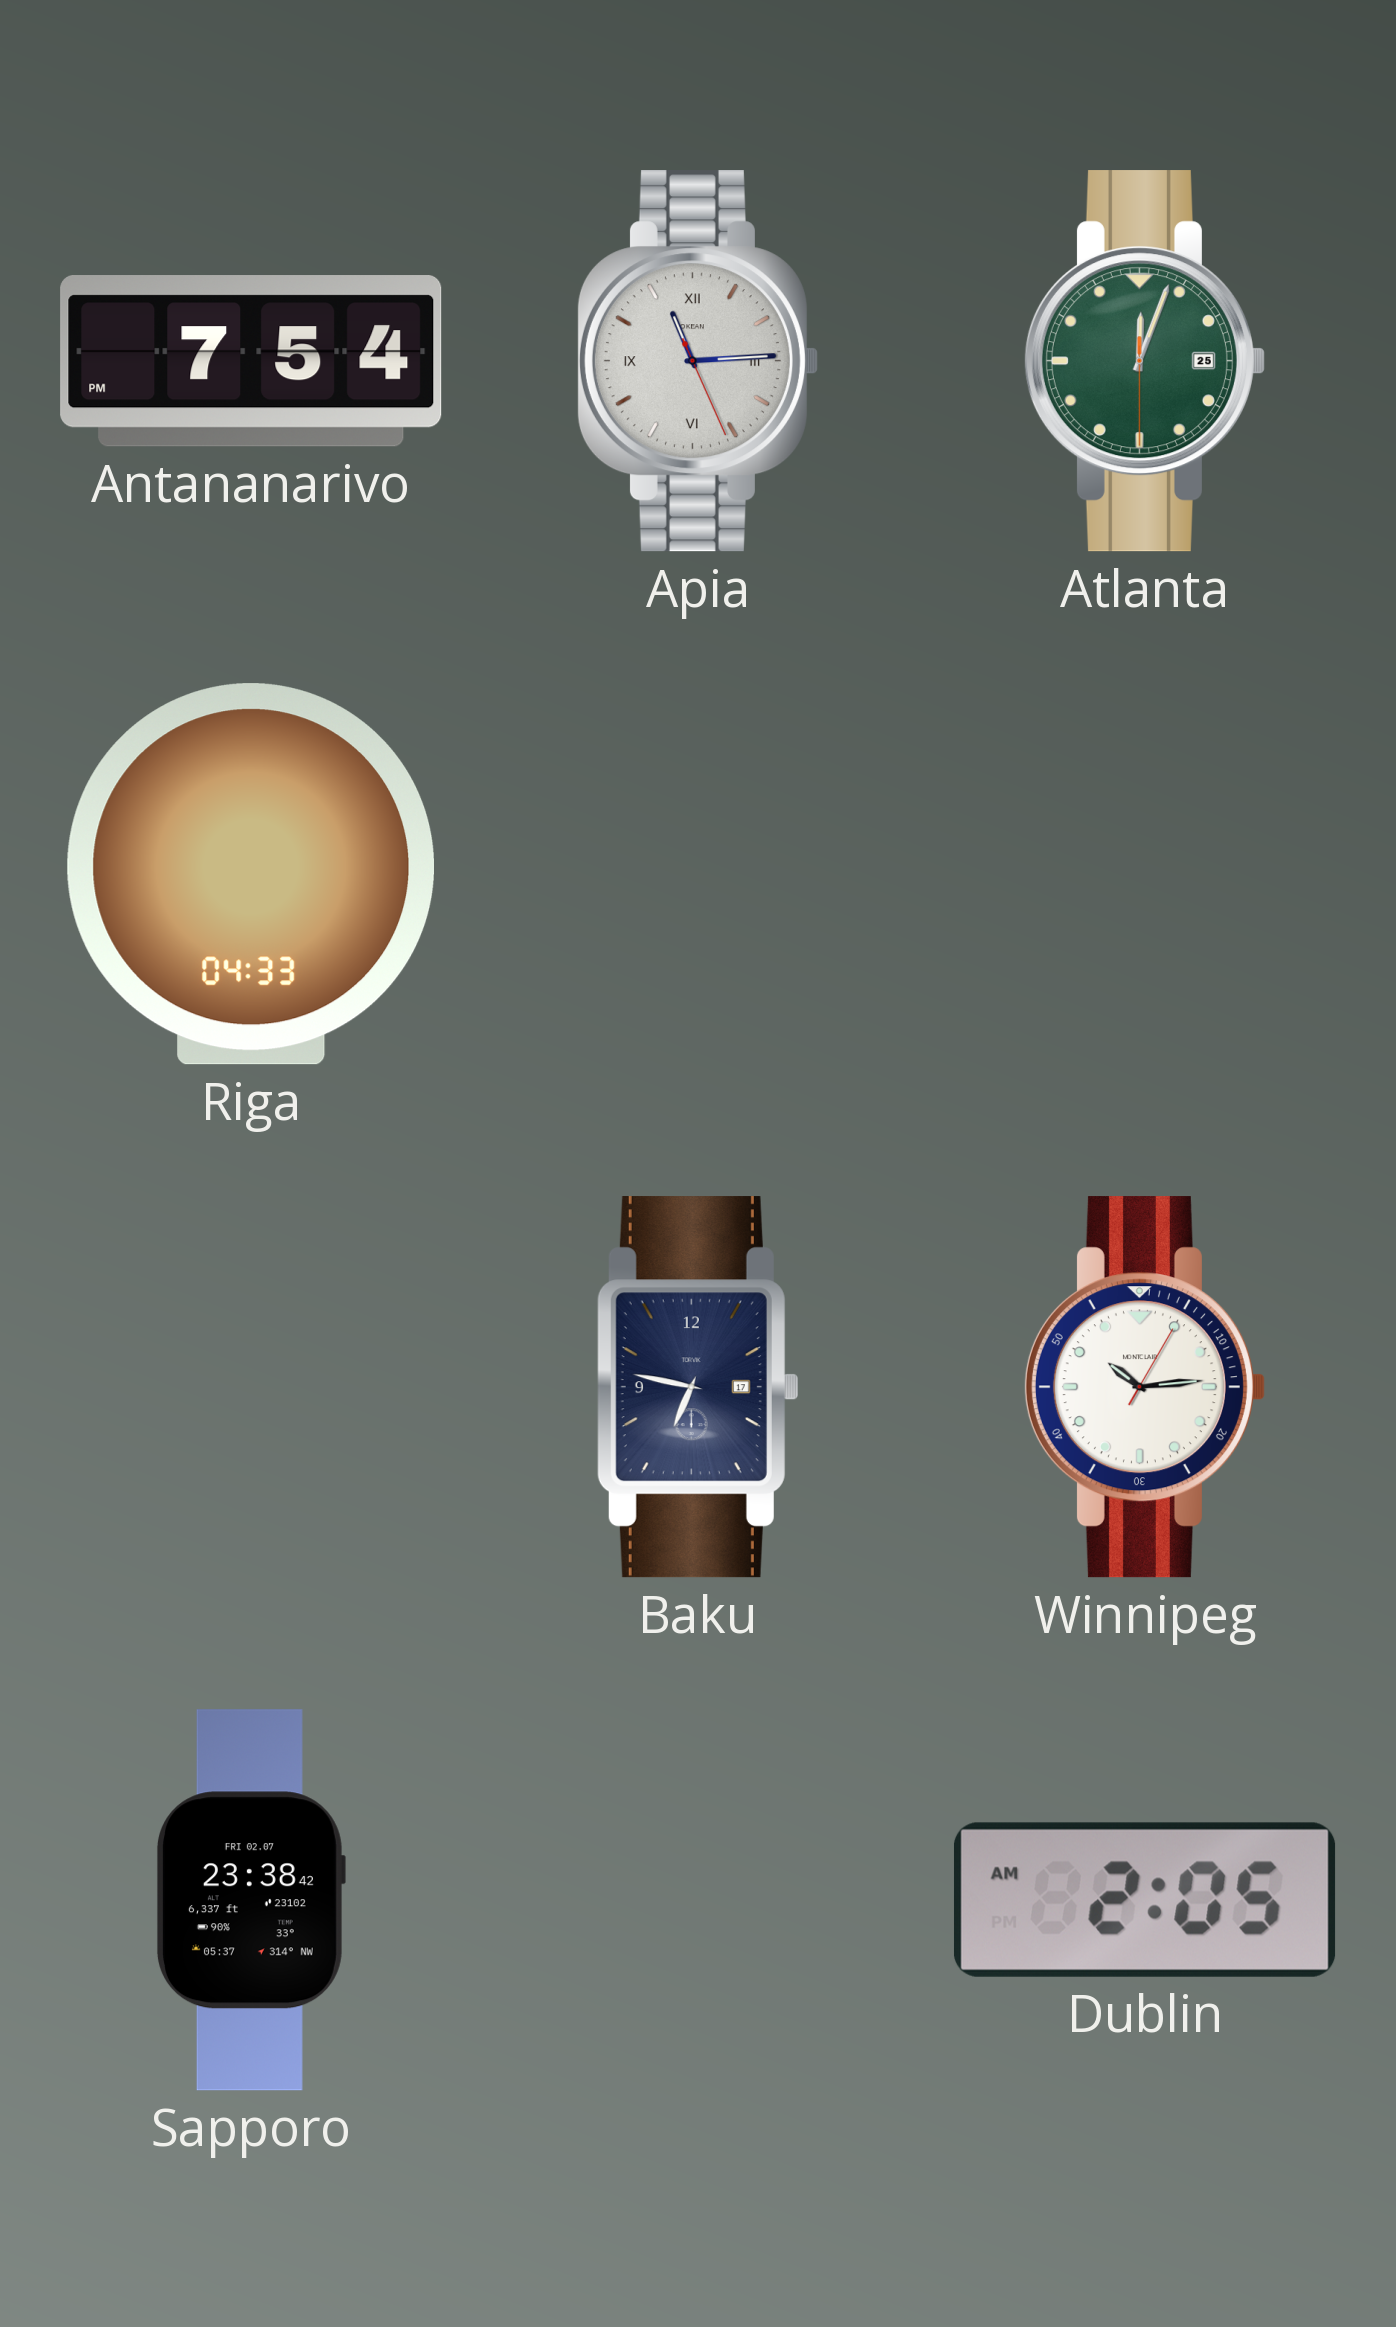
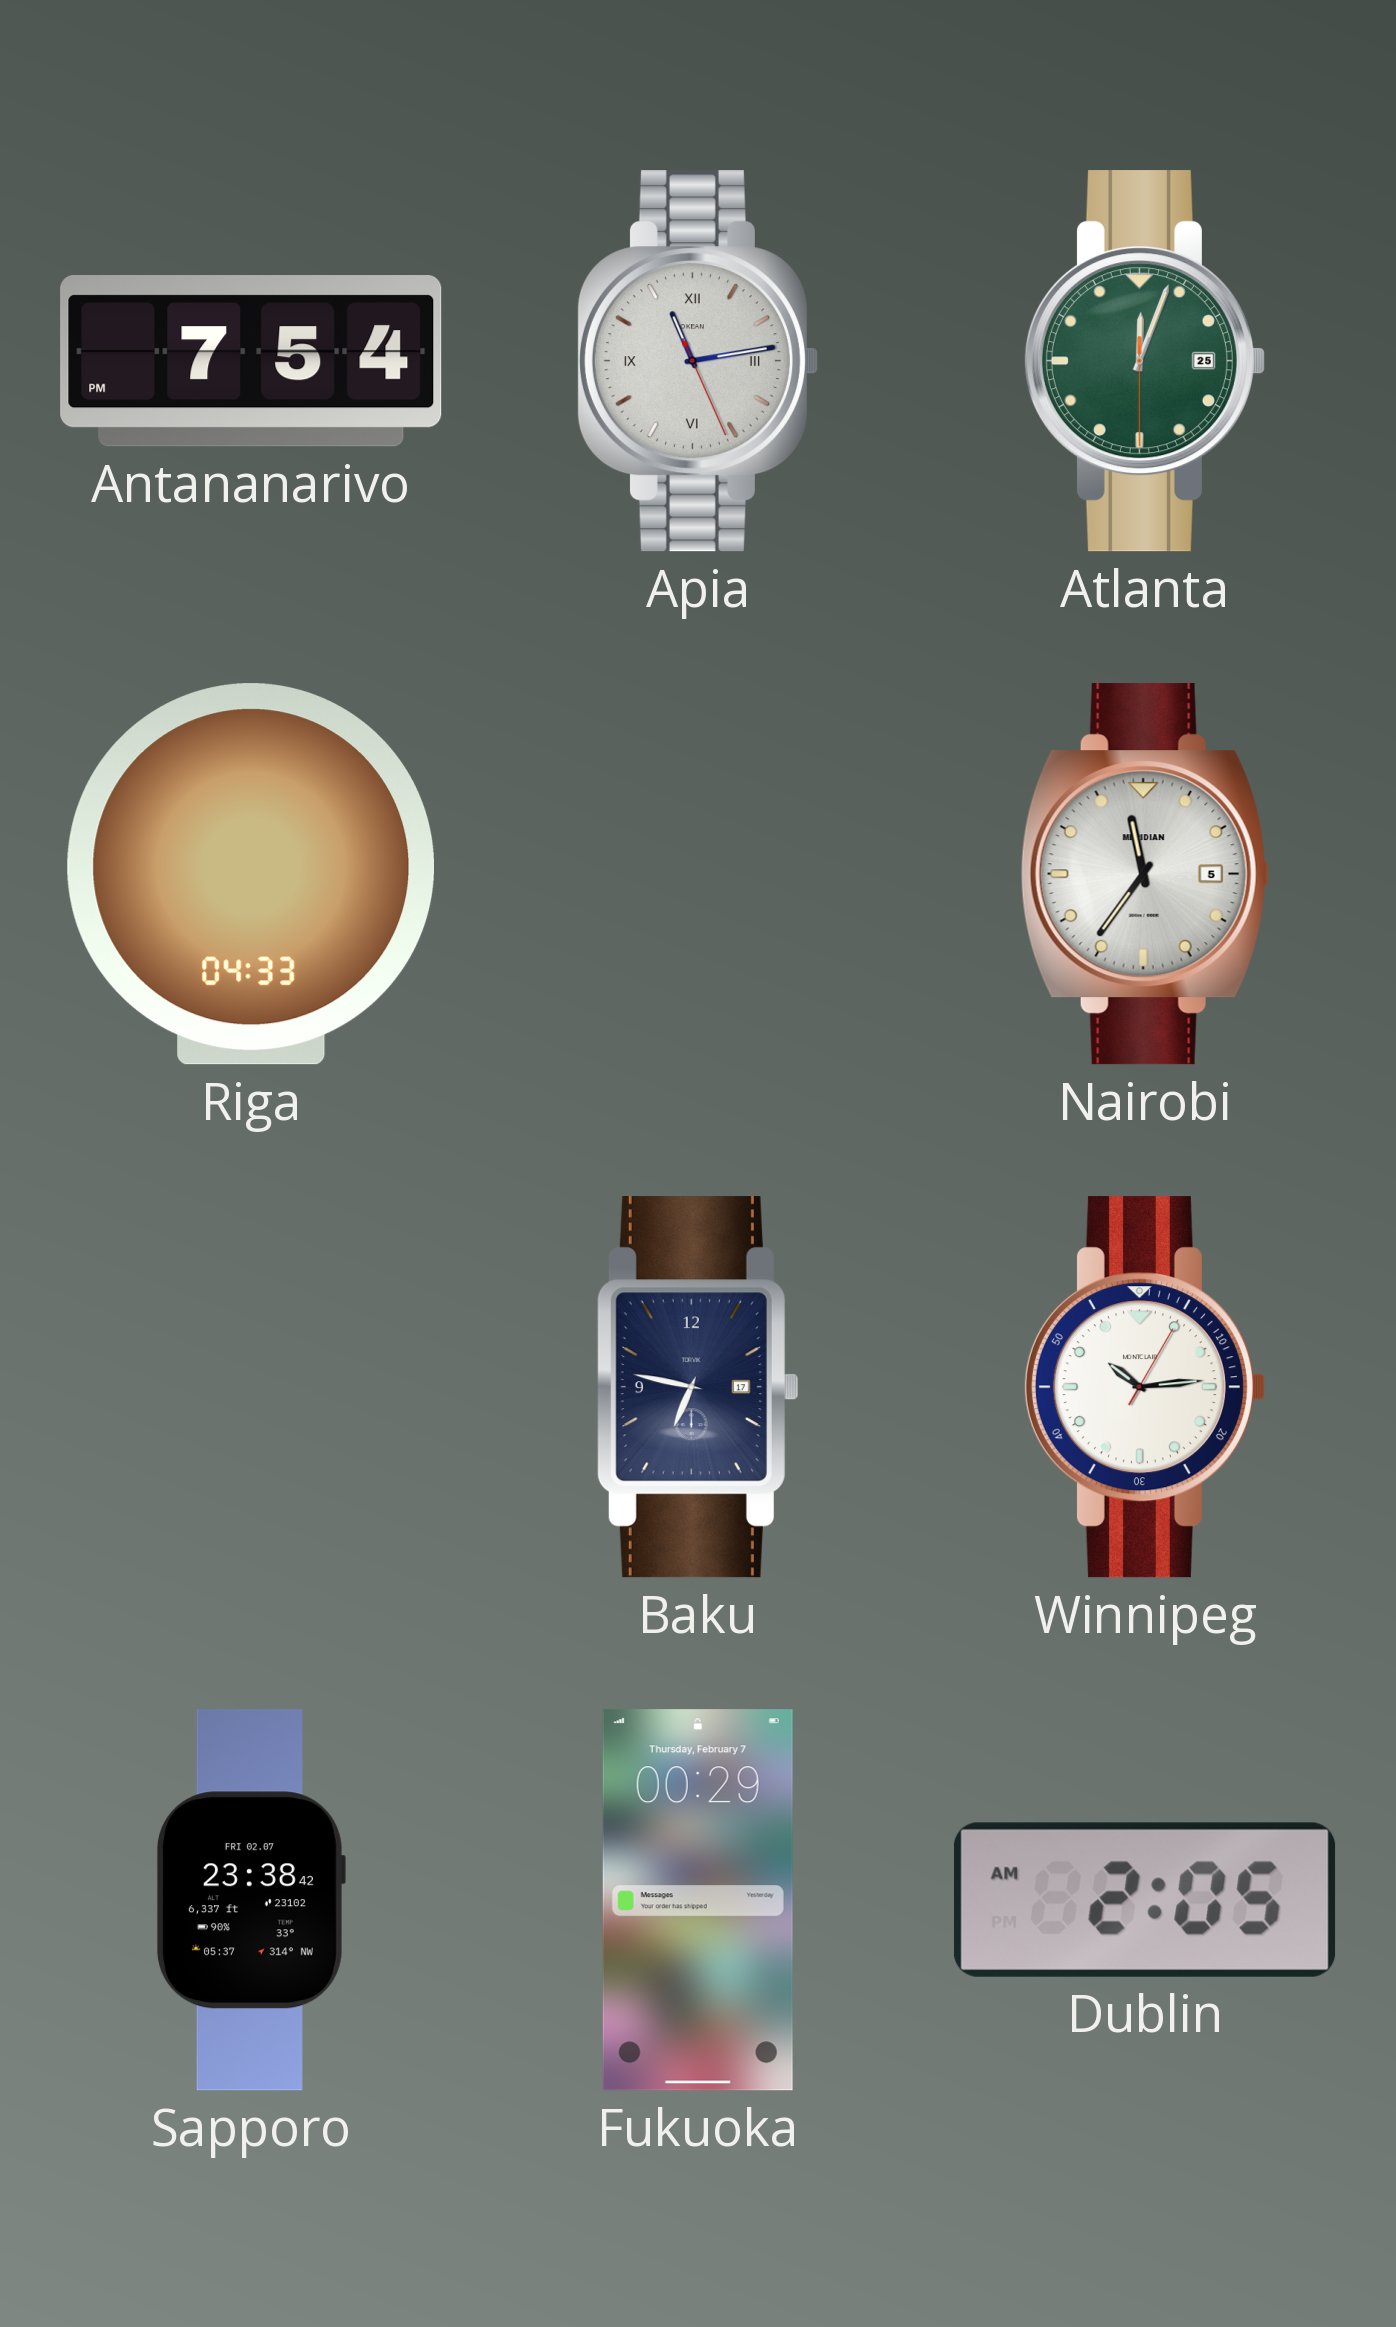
Apia: 11:14 -> 11:13
Nairobi: none -> 11:36
Fukuoka: none -> 00:29
